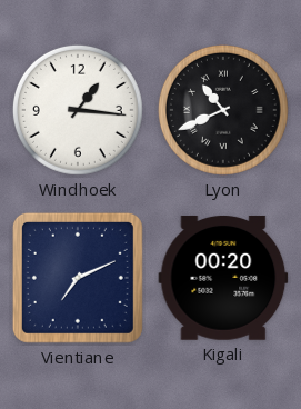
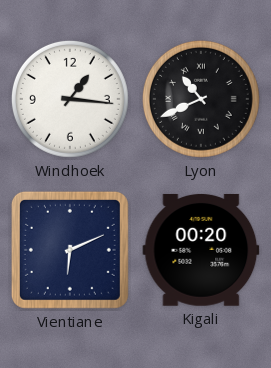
Vientiane: 7:11 -> 6:11
